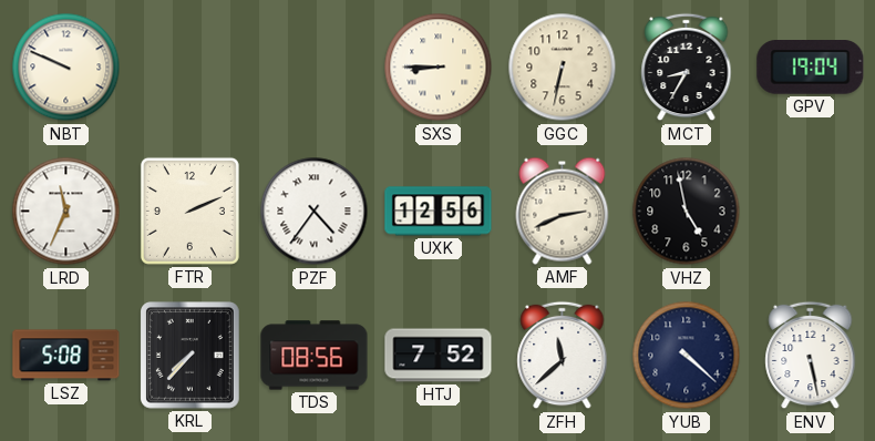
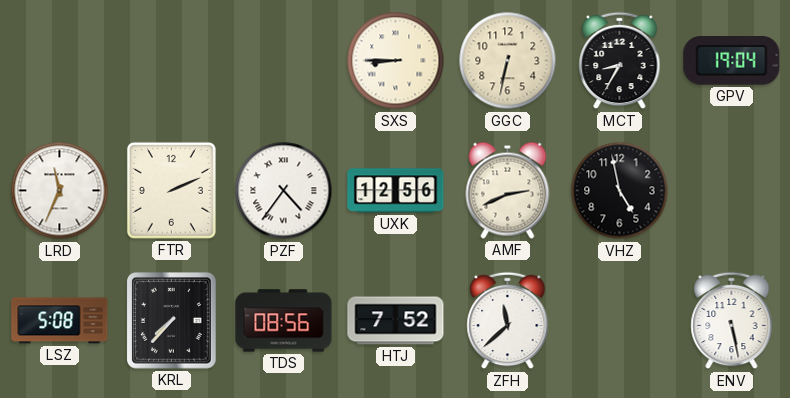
NBT: 9:49 -> none
YUB: 4:22 -> none
